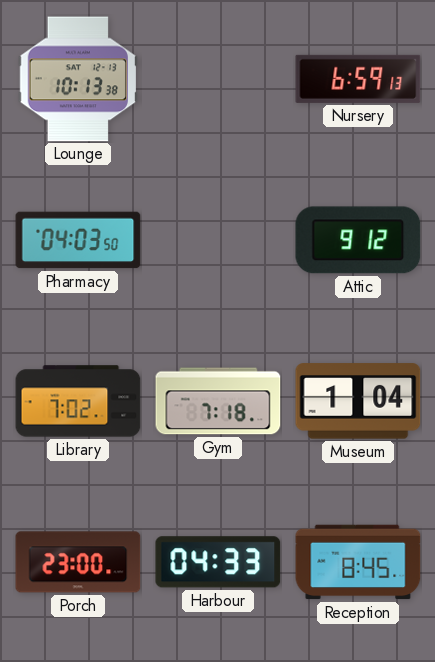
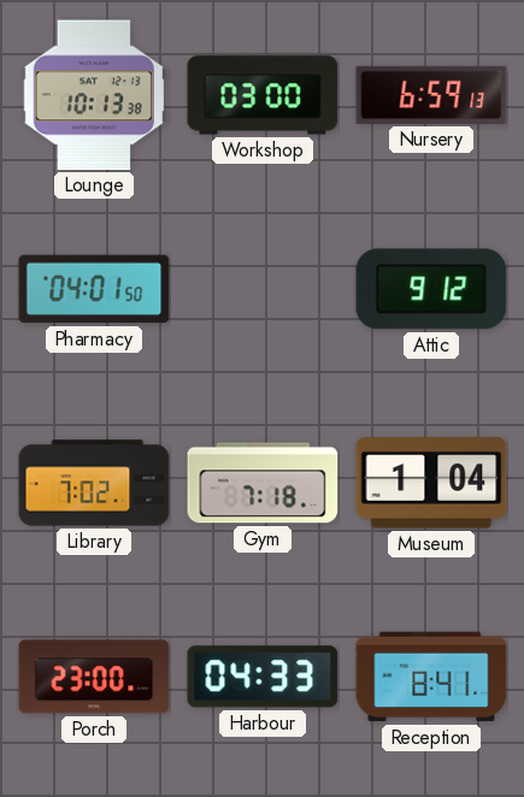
Workshop: none -> 03:00
Pharmacy: 04:03 -> 04:01
Reception: 8:45 -> 8:41
